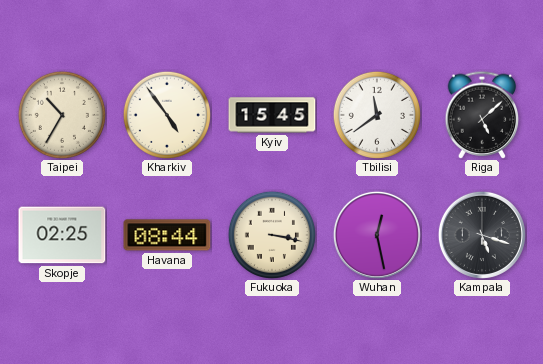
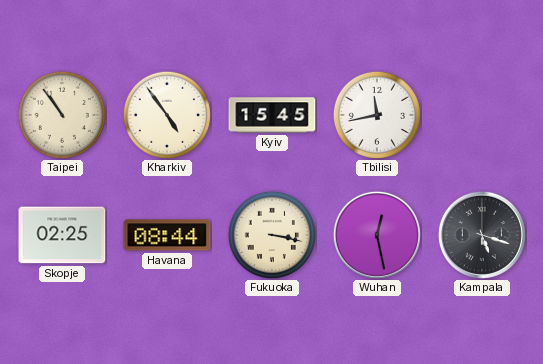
Taipei: 10:35 -> 10:54
Tbilisi: 11:39 -> 11:43
Riga: 5:08 -> none
